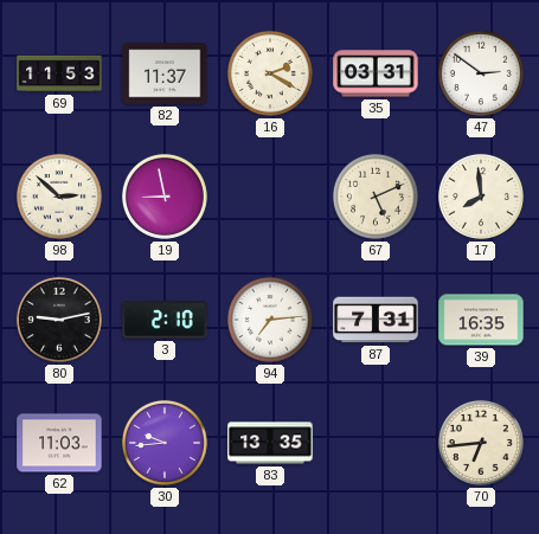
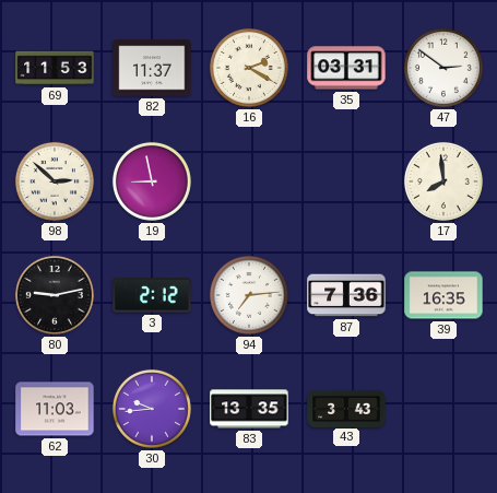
67: 5:11 -> none
3: 2:10 -> 2:12
87: 7:31 -> 7:36
43: none -> 3:43
70: 6:44 -> none
